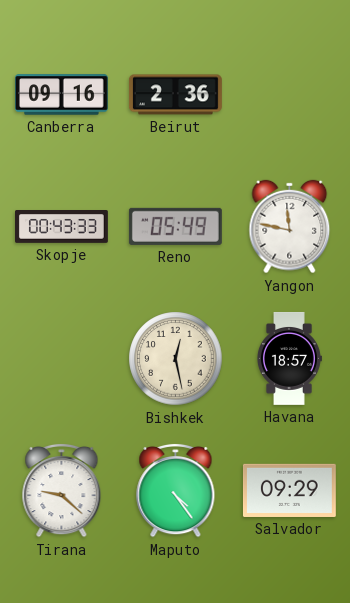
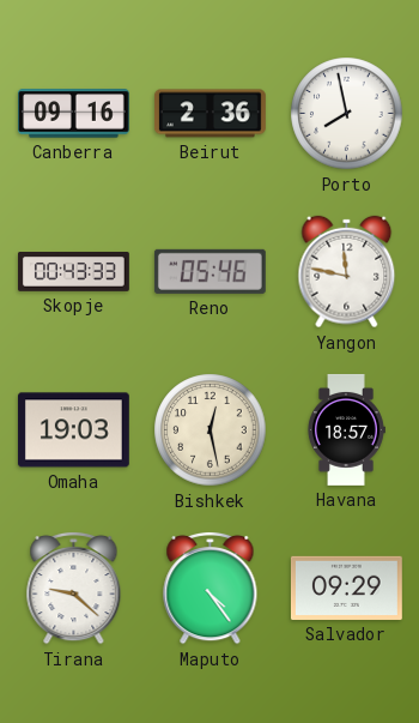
Porto: none -> 7:58
Reno: 05:49 -> 05:46
Omaha: none -> 19:03
